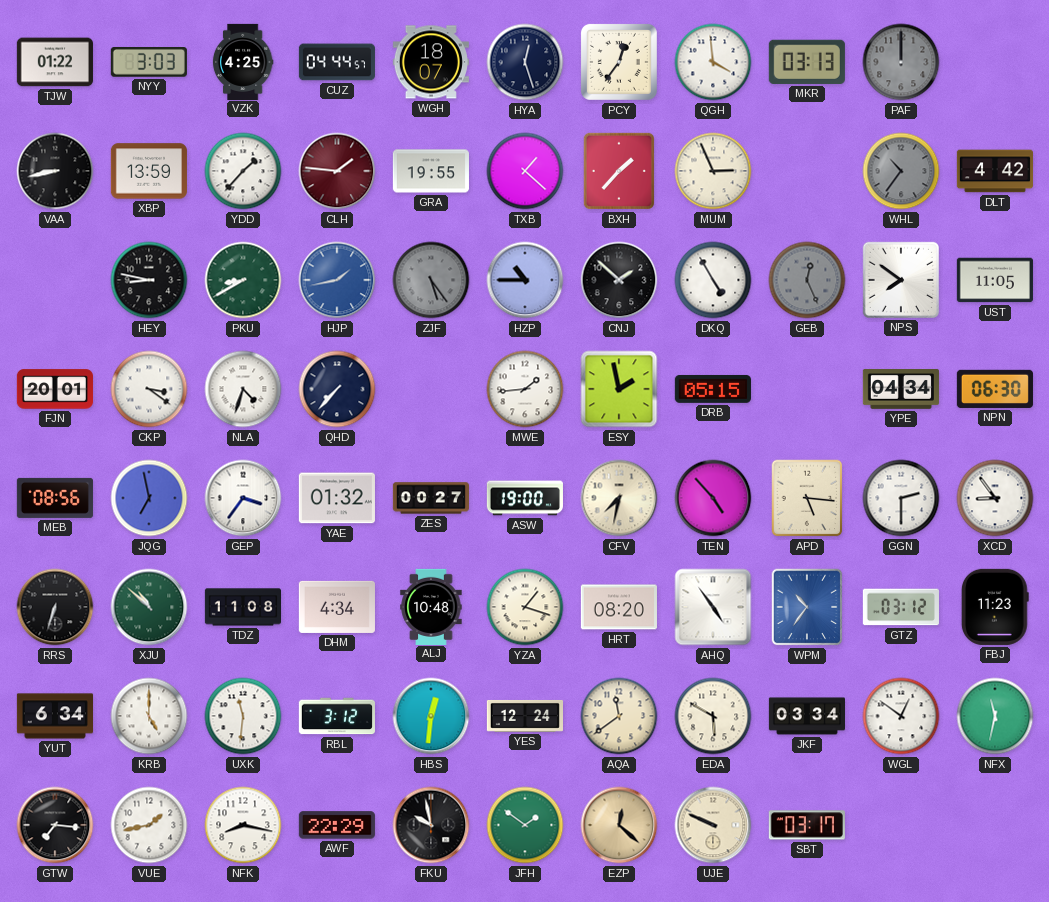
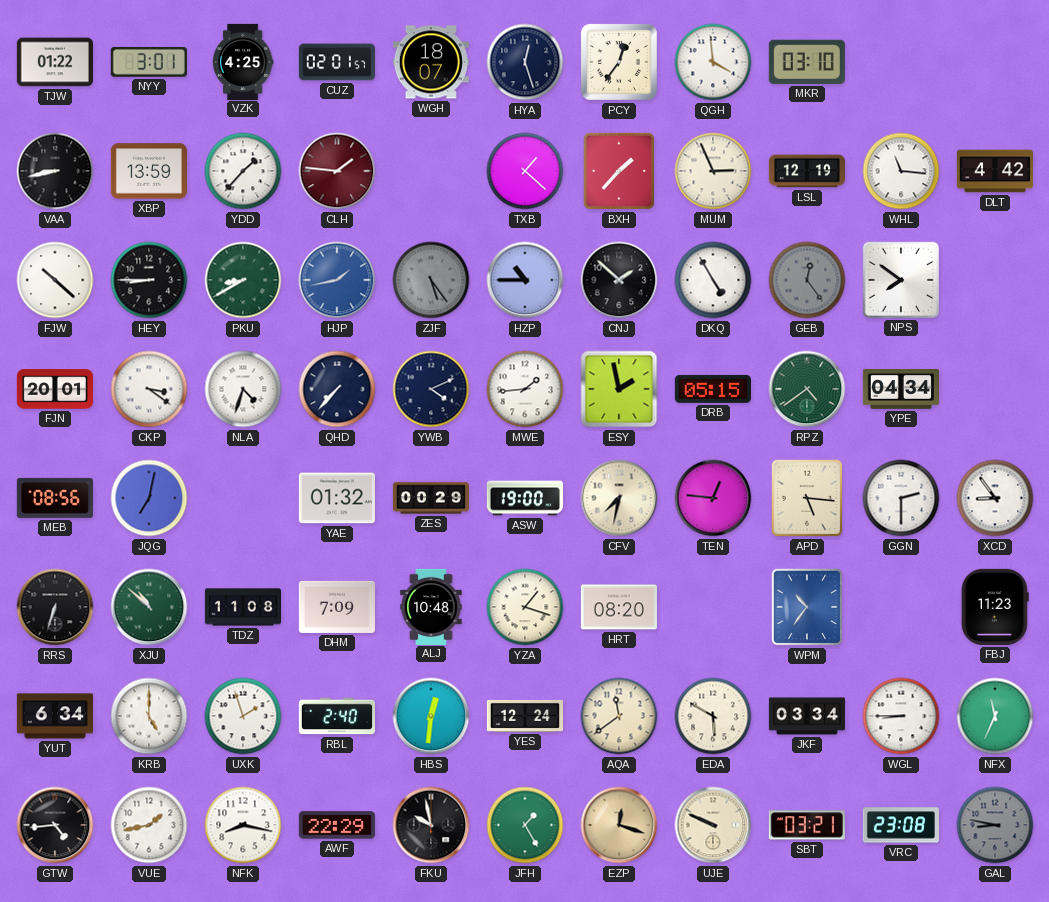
NYY: 3:03 -> 3:01
CUZ: 04:44 -> 02:01
MKR: 03:13 -> 03:10
PAF: 12:00 -> none
GRA: 19:55 -> none
LSL: none -> 12:19
WHL: 10:36 -> 11:16
WHL dial: grey -> white
FJW: none -> 10:22
HEY: 8:47 -> 8:45
GEB: 12:26 -> 12:24
UST: 11:05 -> none
YWB: none -> 4:11
RPZ: none -> 4:39
NPN: 06:30 -> none
JQG: 6:58 -> 7:02
GEP: 3:36 -> none
ZES: 00:27 -> 00:29
TEN: 4:53 -> 12:46
DHM: 4:34 -> 7:09
AHQ: 4:54 -> none
GTZ: 03:12 -> none
UXK: 11:31 -> 1:57
RBL: 3:12 -> 2:40
WGL: 12:51 -> 8:45
NFX: 11:32 -> 11:34
GTW: 7:16 -> 4:44
JFH: 1:51 -> 1:25
EZP: 12:22 -> 12:18
SBT: 03:17 -> 03:21
VRC: none -> 23:08
GAL: none -> 8:47
